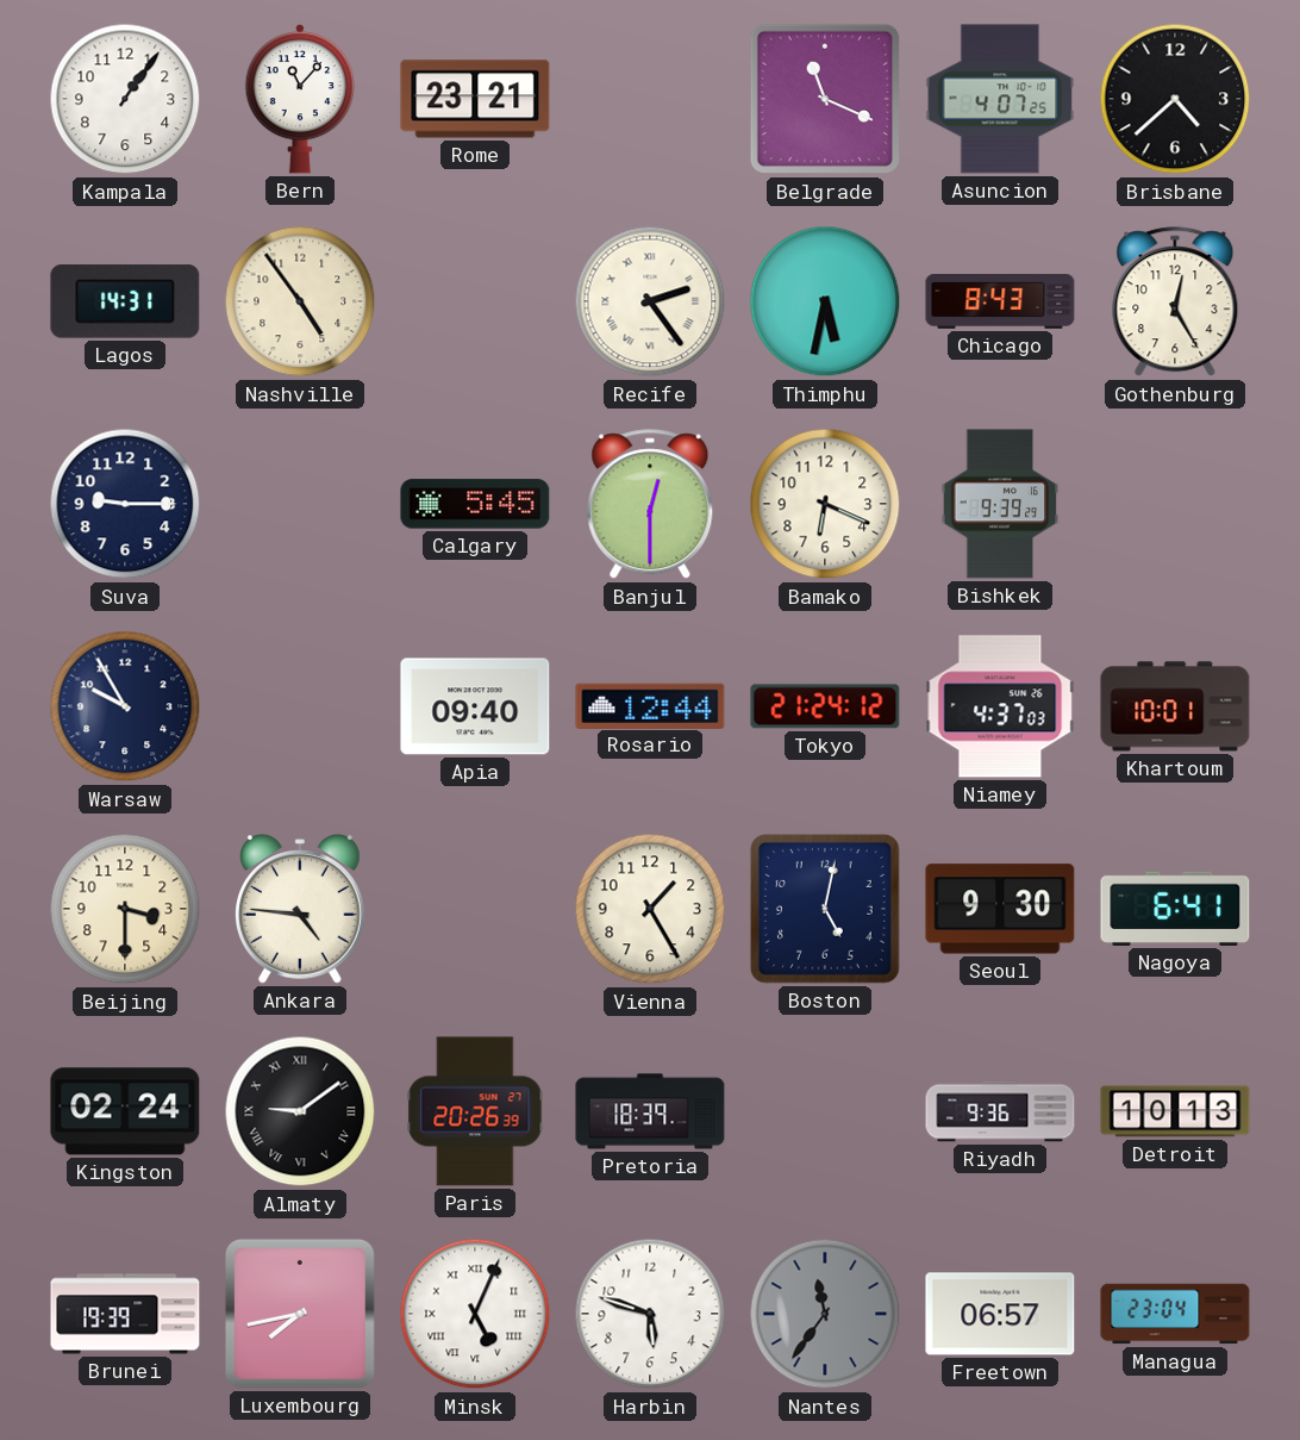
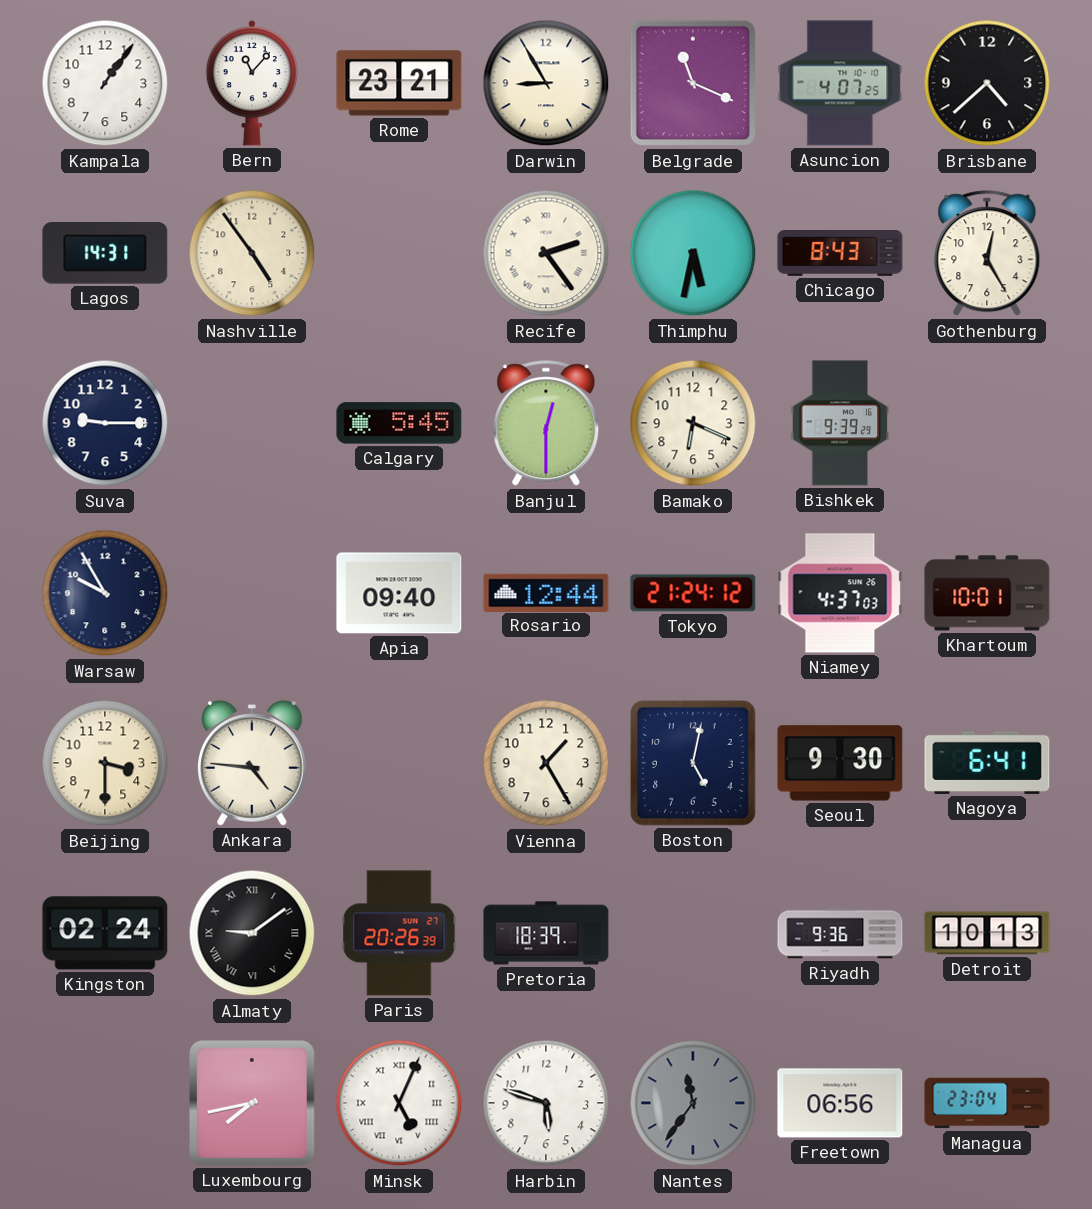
Darwin: none -> 8:55
Brunei: 19:39 -> none
Freetown: 06:57 -> 06:56
